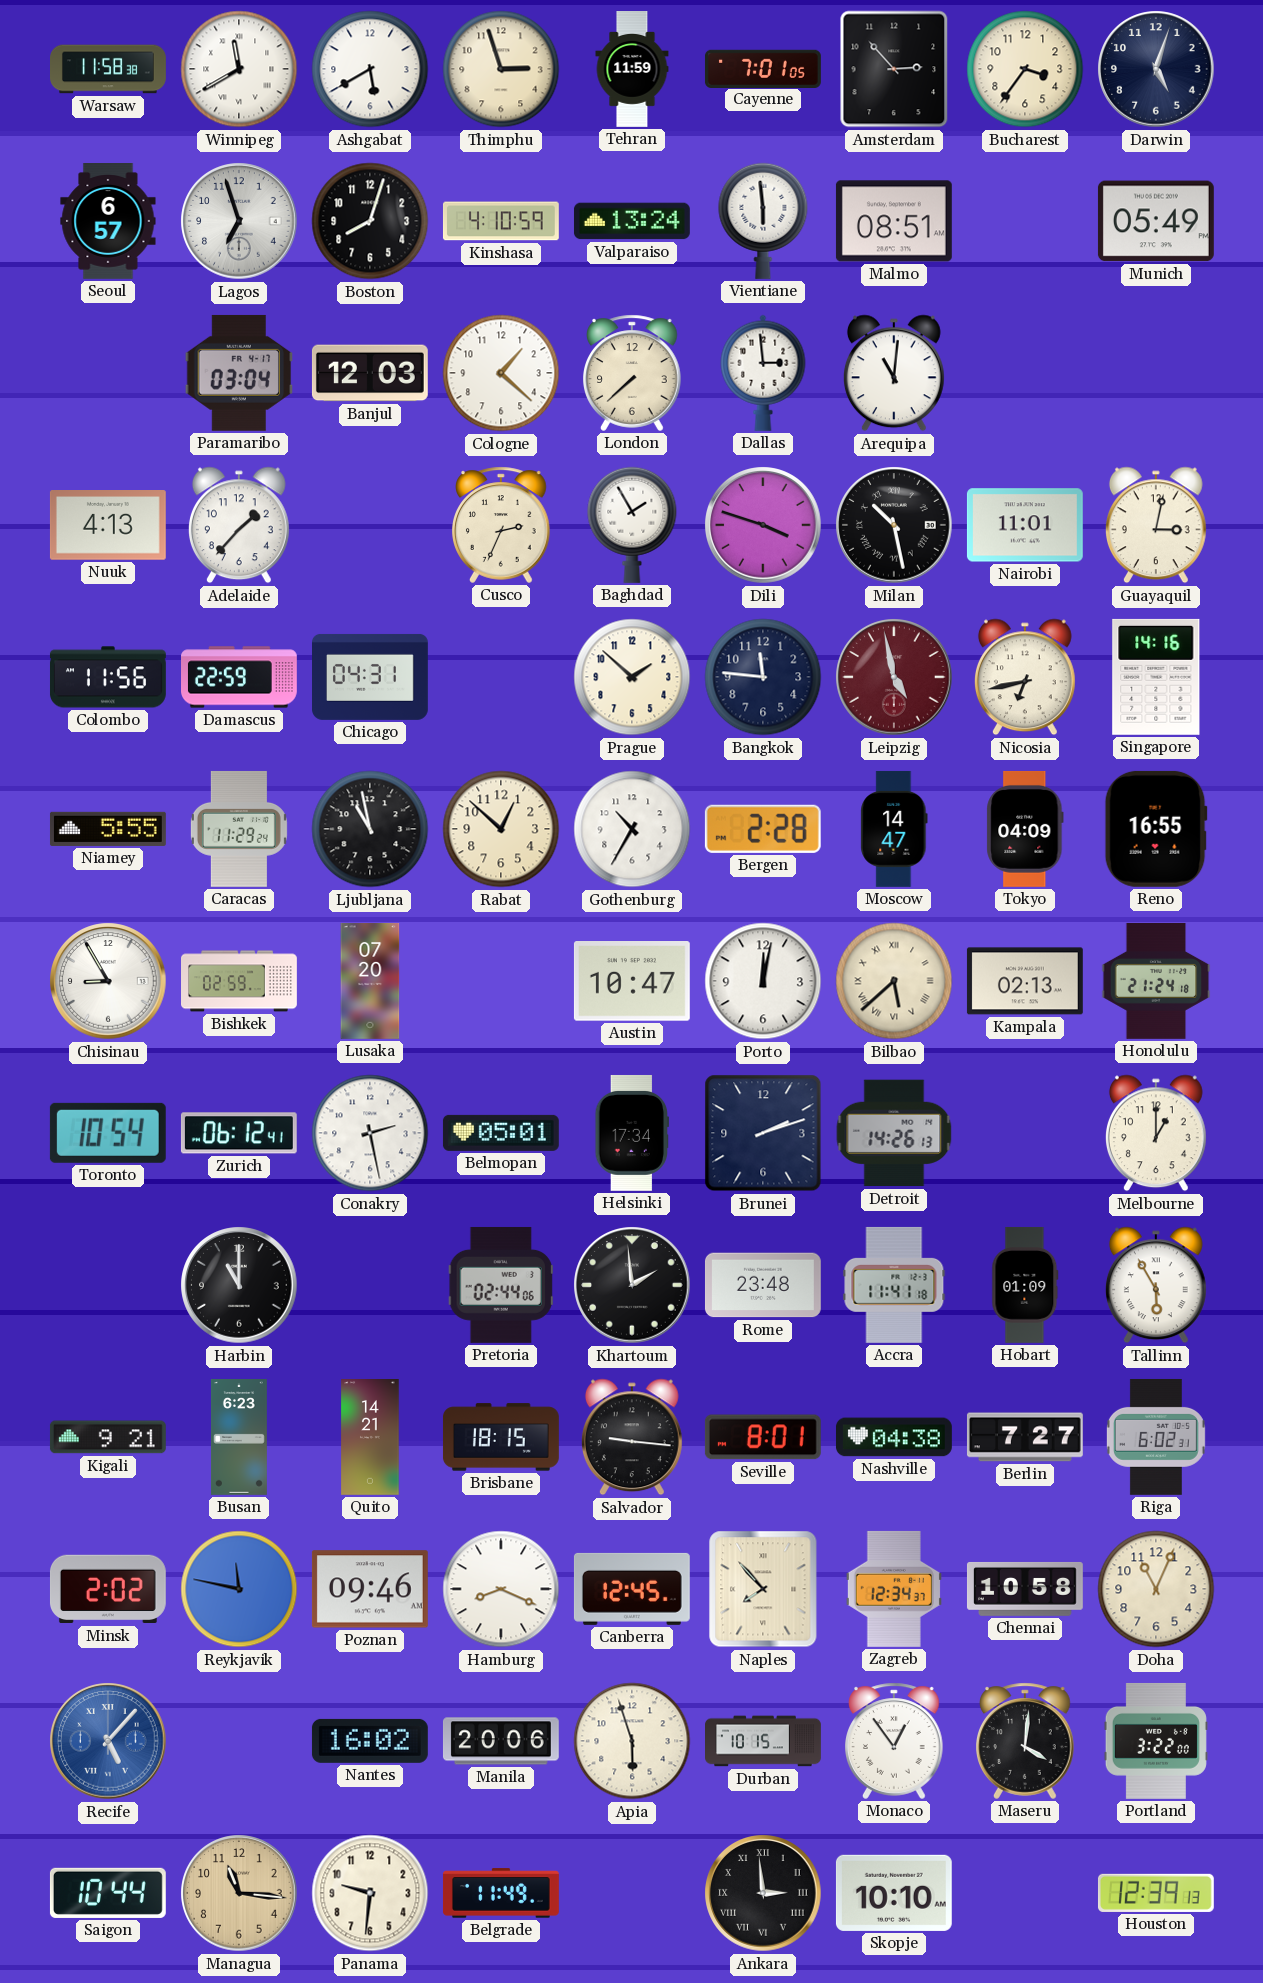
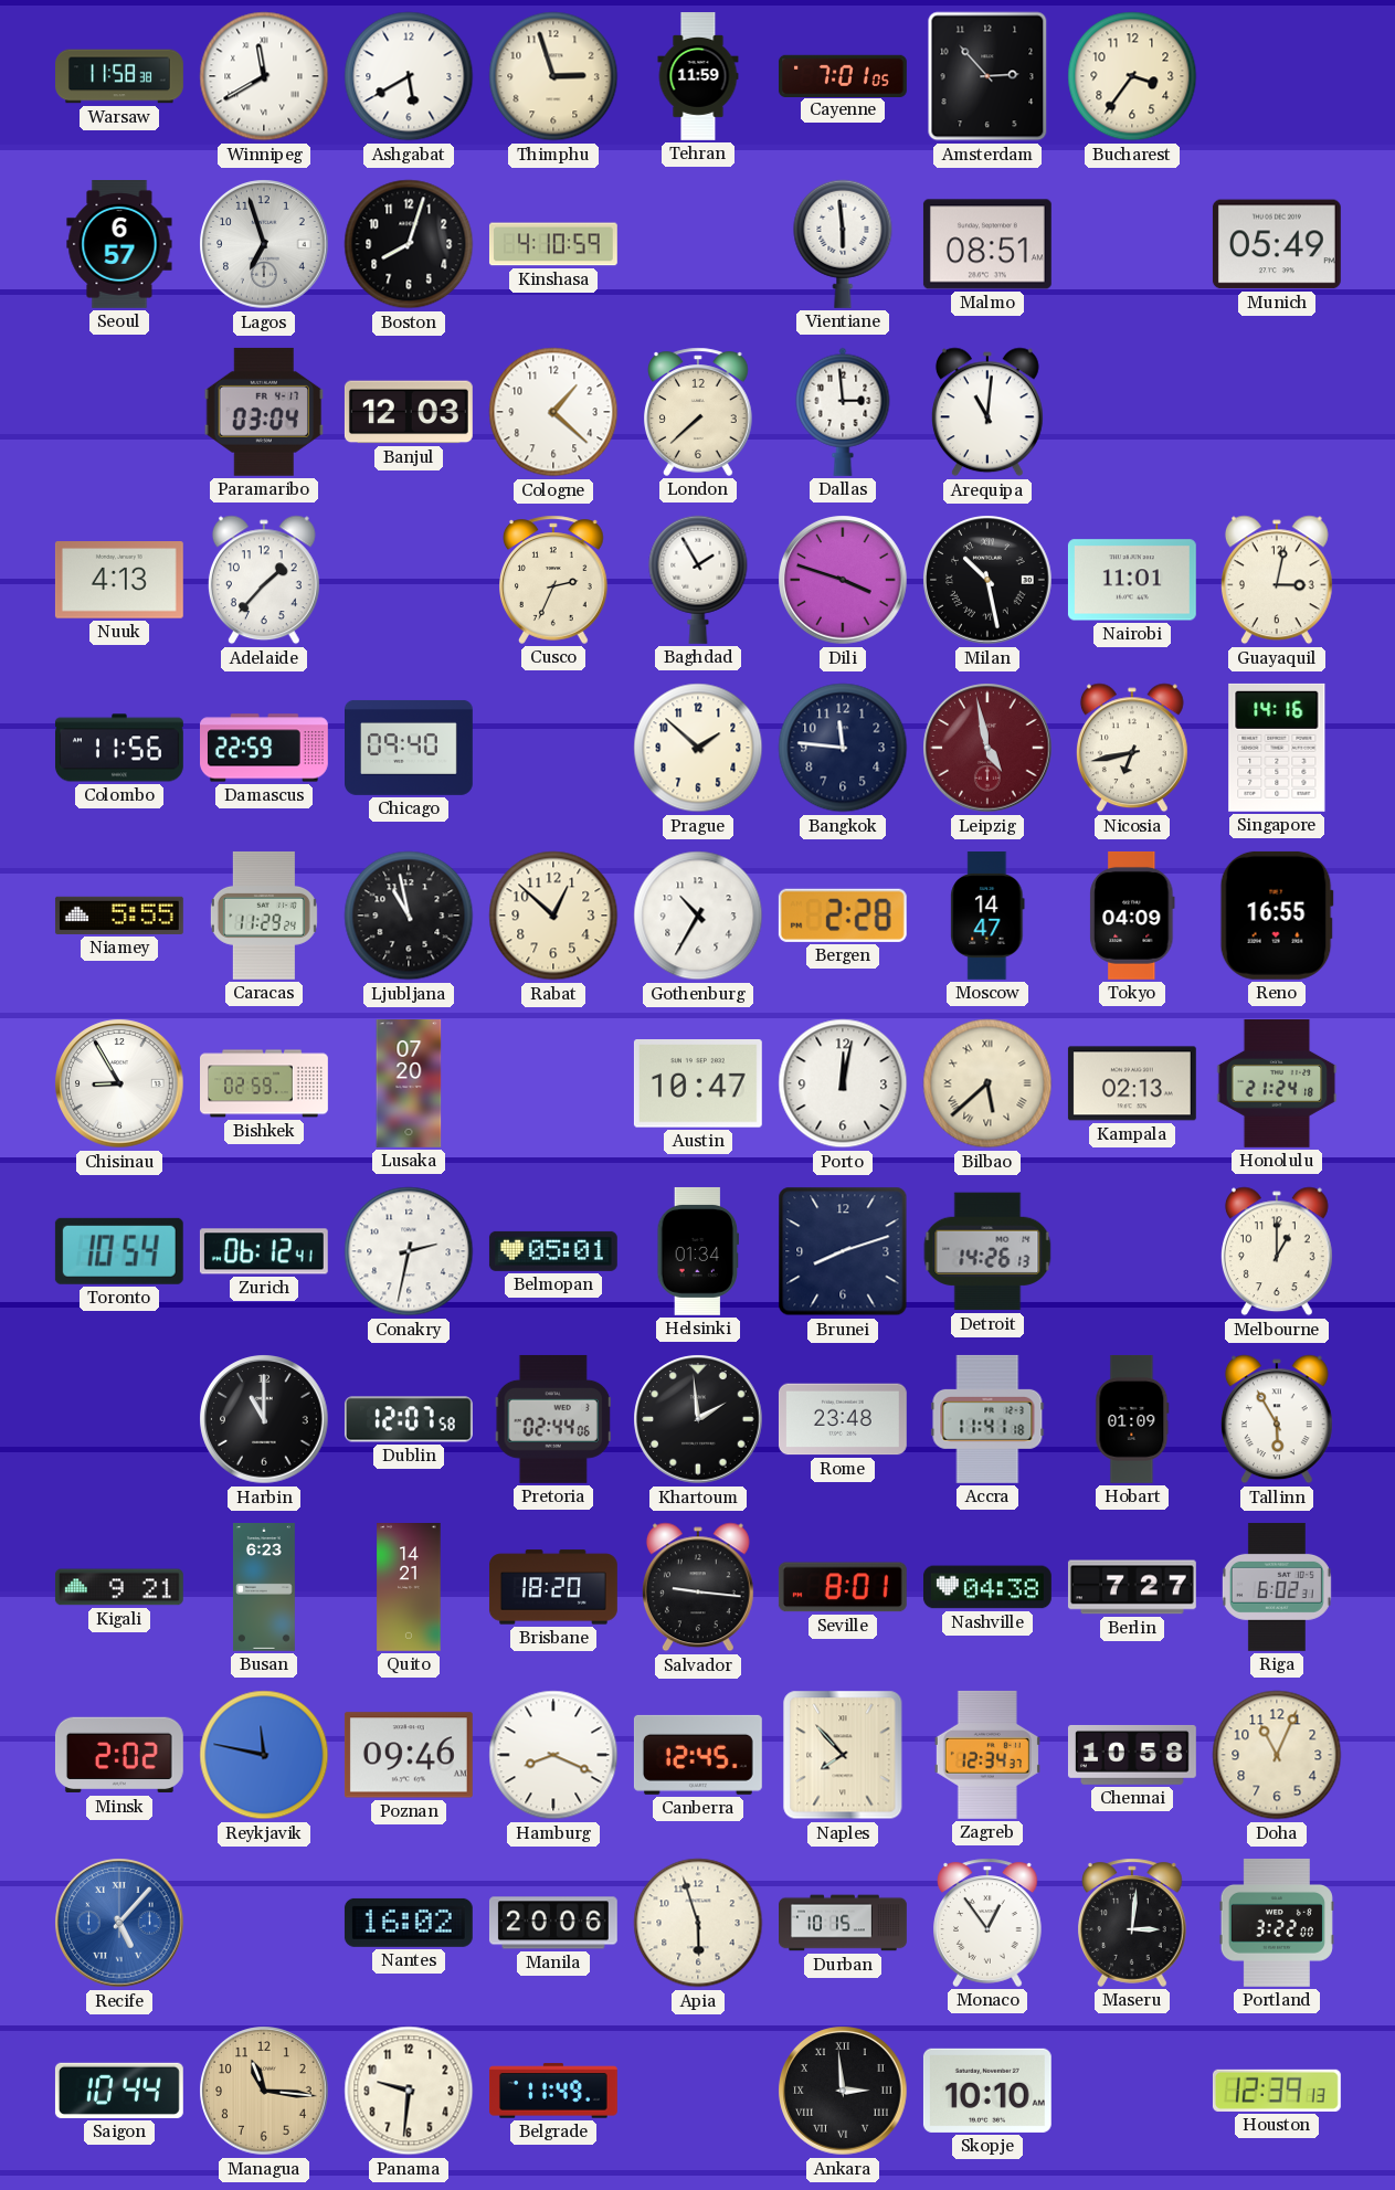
Darwin: 5:03 -> none
Valparaiso: 13:24 -> none
Chicago: 04:31 -> 09:40
Conakry: 2:28 -> 2:32
Helsinki: 17:34 -> 01:34
Brunei: 2:12 -> 8:12
Dublin: none -> 12:07
Brisbane: 18:15 -> 18:20
Maseru: 4:01 -> 3:01
